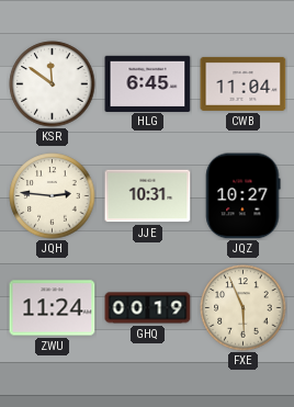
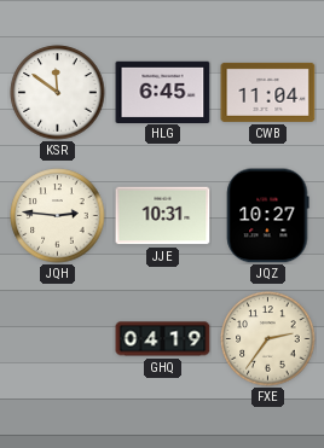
ZWU: 11:24 -> none
GHQ: 00:19 -> 04:19
FXE: 5:56 -> 2:36
